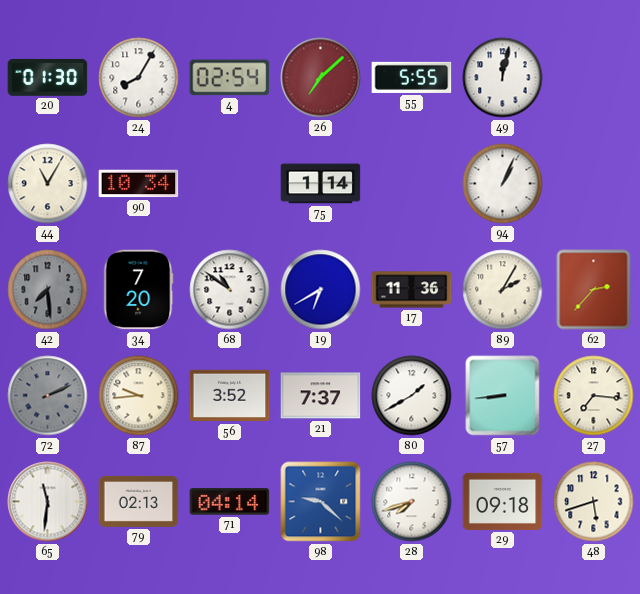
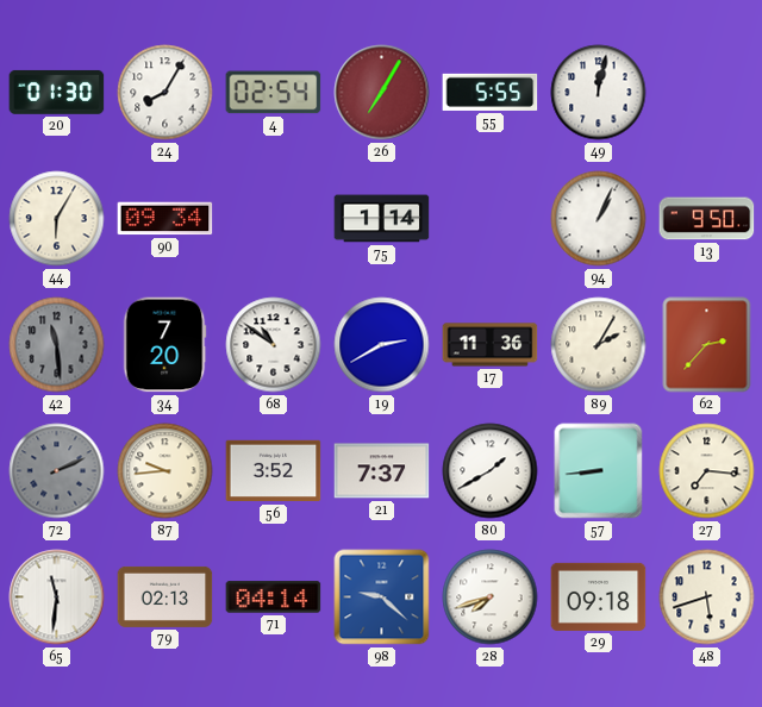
26: 7:08 -> 7:05
44: 11:05 -> 6:05
90: 10:34 -> 09:34
13: none -> 9:50
42: 7:29 -> 11:29
19: 6:40 -> 2:40
